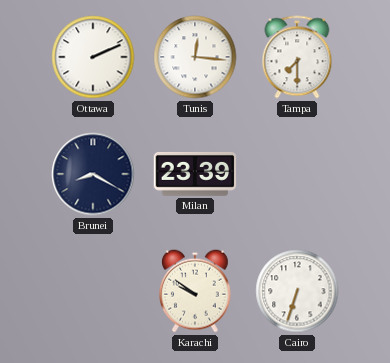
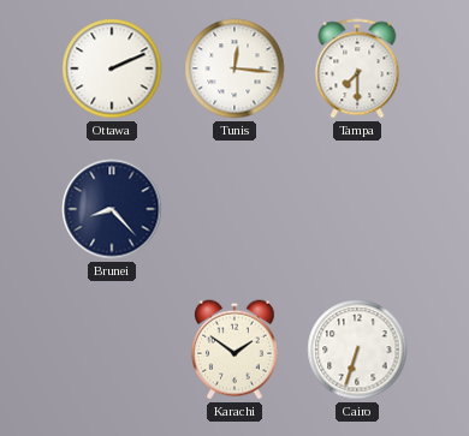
Brunei: 8:20 -> 8:23
Milan: 23:39 -> none
Karachi: 9:51 -> 1:51
